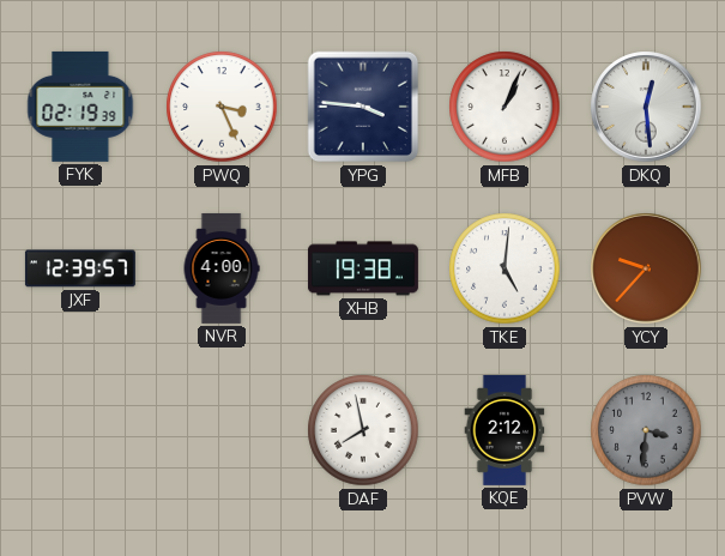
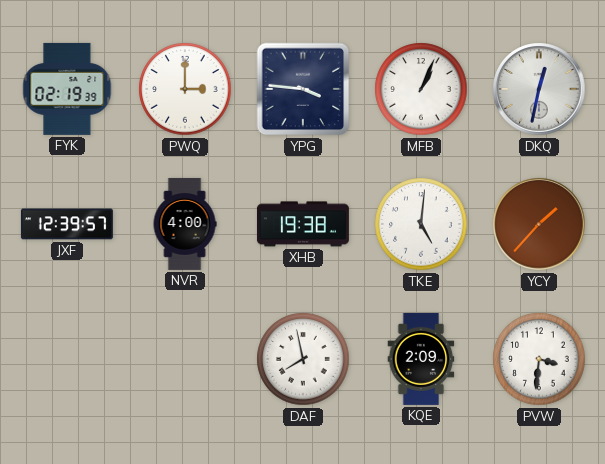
PWQ: 3:26 -> 3:00
DKQ: 12:29 -> 12:32
YCY: 9:37 -> 1:37
KQE: 2:12 -> 2:09
PVW dial: grey -> white
